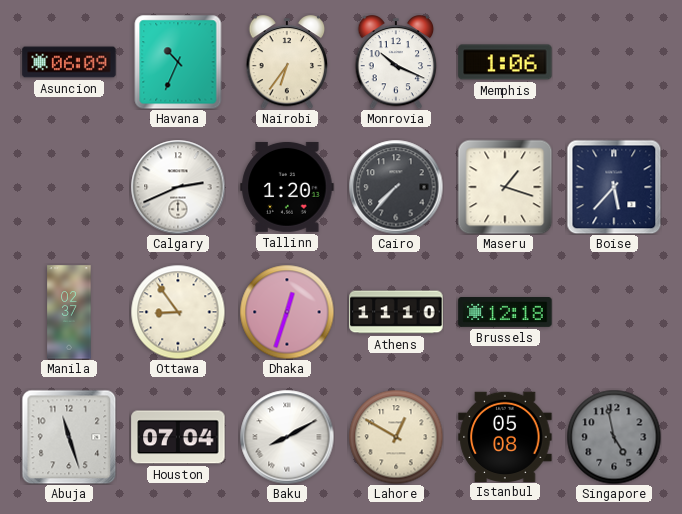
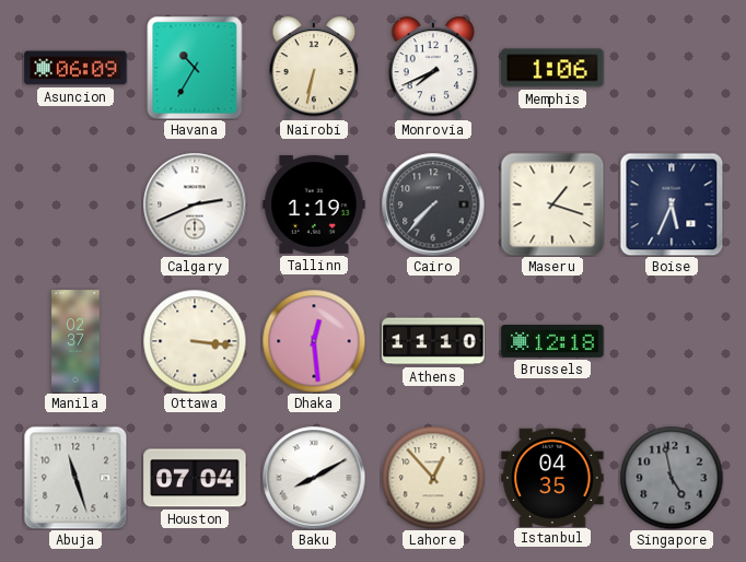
Havana: 10:34 -> 10:35
Nairobi: 6:36 -> 6:32
Monrovia: 10:19 -> 7:41
Tallinn: 1:20 -> 1:19
Boise: 5:37 -> 5:34
Ottawa: 8:54 -> 3:16
Dhaka: 12:33 -> 12:29
Lahore: 12:50 -> 12:53
Istanbul: 05:08 -> 04:35
